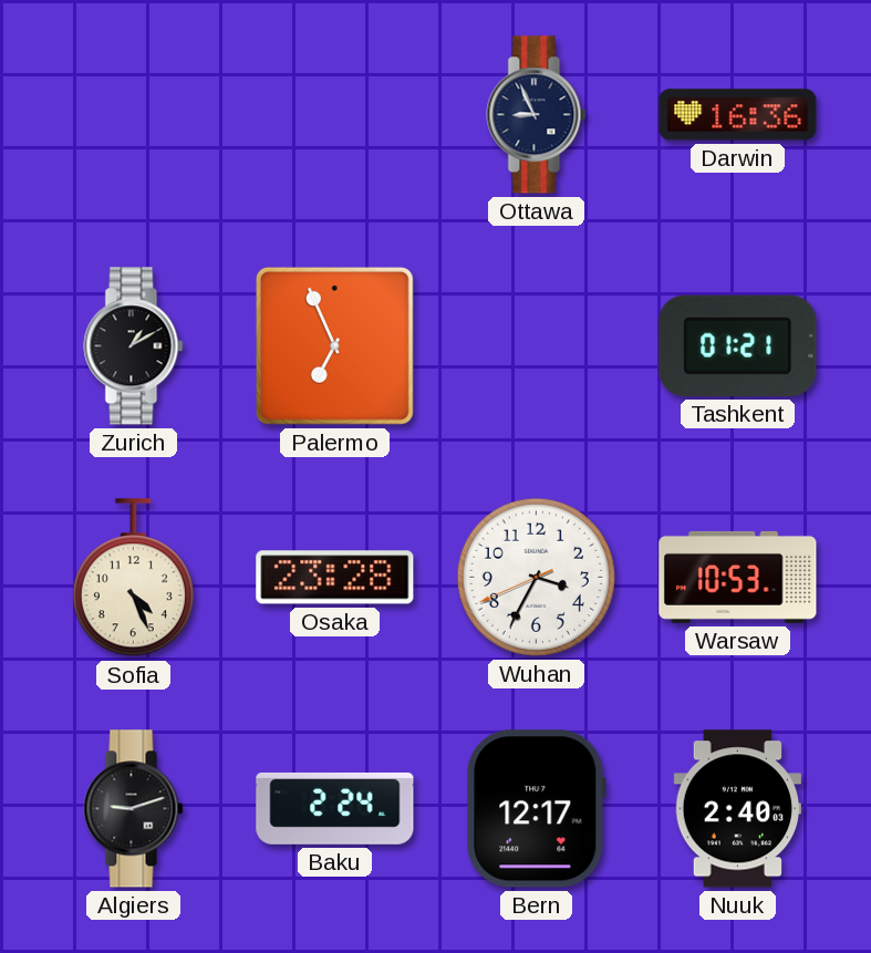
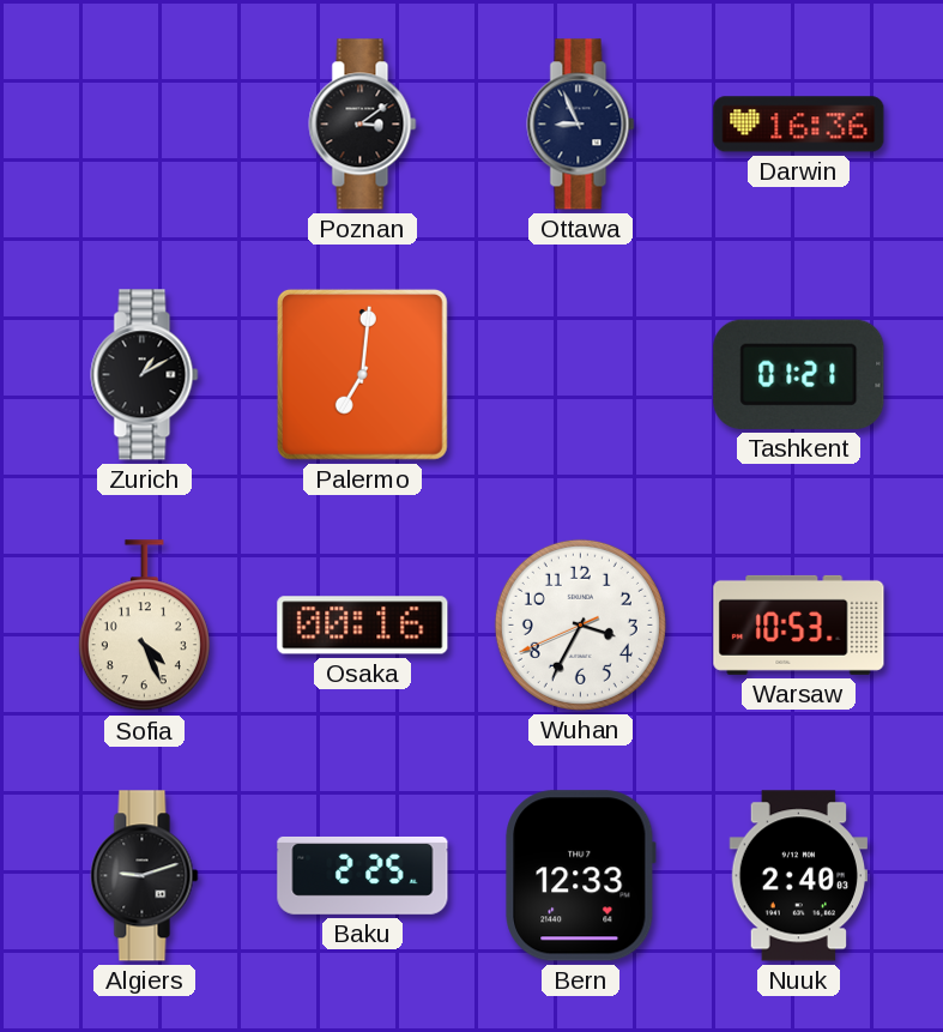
Poznan: none -> 3:09
Palermo: 6:56 -> 7:01
Osaka: 23:28 -> 00:16
Baku: 2:24 -> 2:25
Bern: 12:17 -> 12:33
